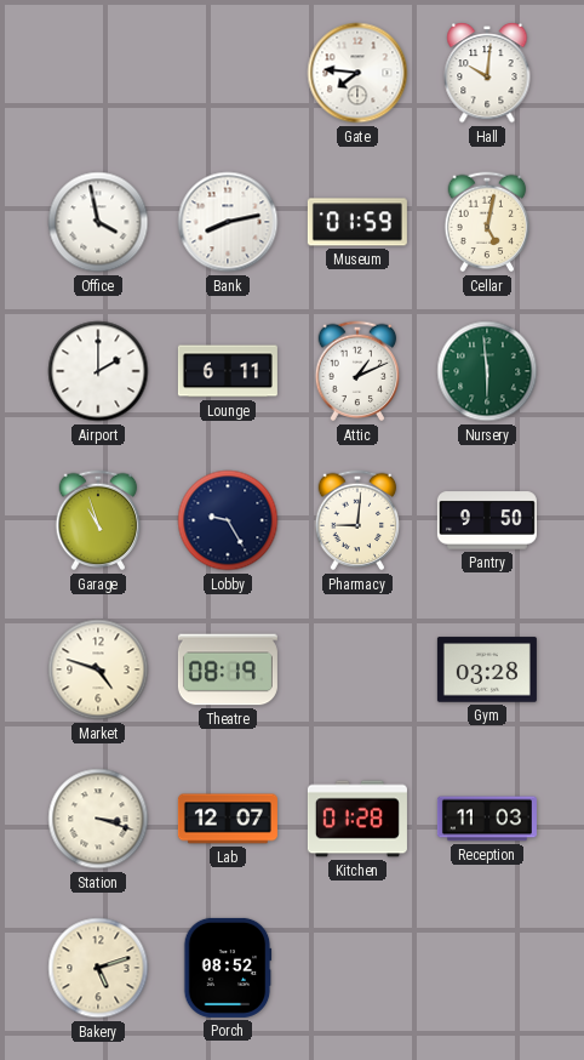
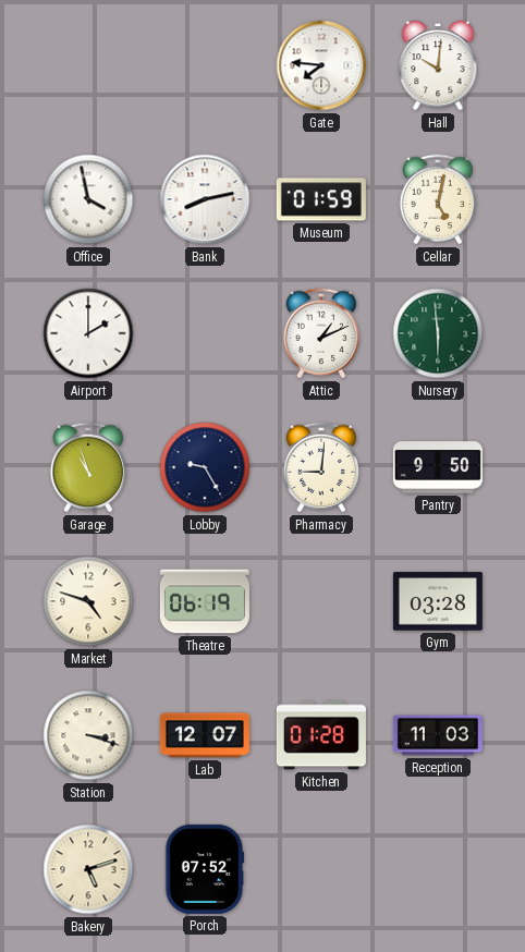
Lounge: 6:11 -> none
Theatre: 08:19 -> 06:19
Porch: 08:52 -> 07:52
